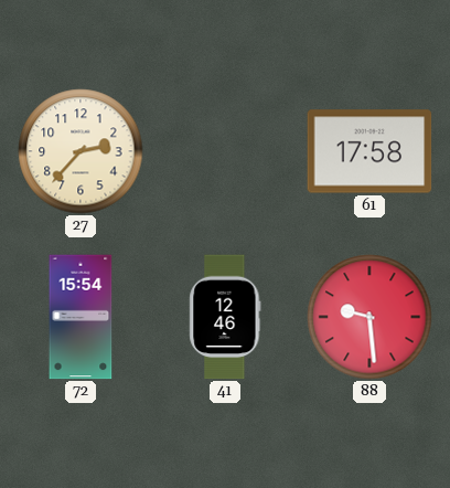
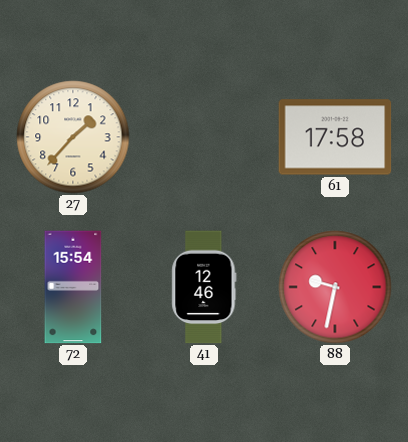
27: 2:37 -> 1:37
88: 9:29 -> 9:32
